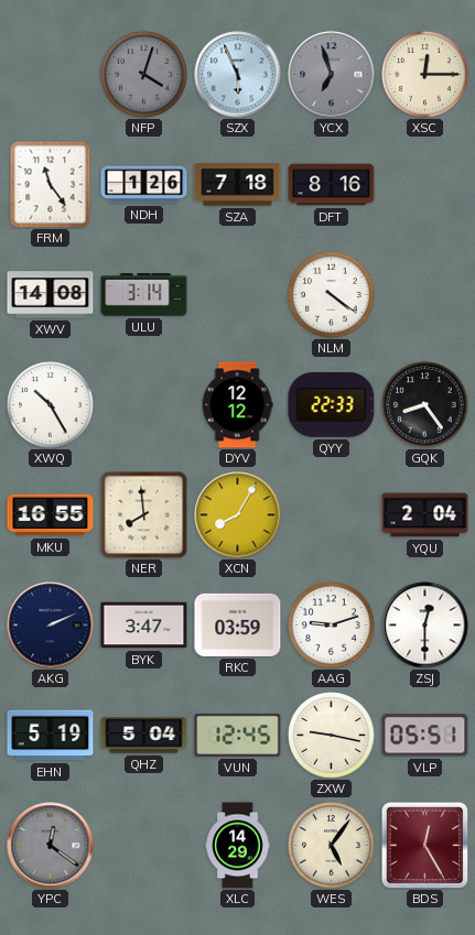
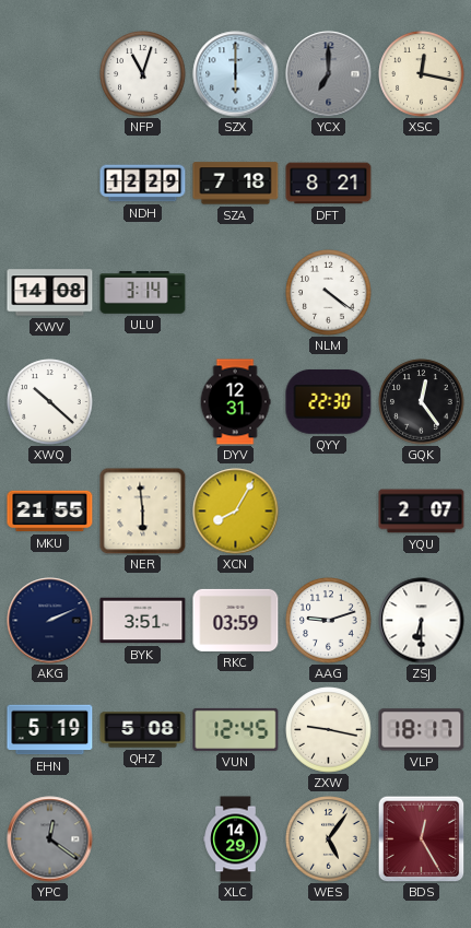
NFP: 4:03 -> 11:03
NFP dial: grey -> white
SZX: 5:56 -> 6:00
YCX: 6:57 -> 7:00
XSC: 12:15 -> 12:17
FRM: 11:24 -> none
NDH: 1:26 -> 12:29
DFT: 8:16 -> 8:21
XWQ: 10:25 -> 10:22
DYV: 12:12 -> 12:31
QYY: 22:33 -> 22:30
GQK: 8:24 -> 12:24
MKU: 16:55 -> 21:55
NER: 7:59 -> 5:59
YQU: 2:04 -> 2:07
BYK: 3:47 -> 3:51
ZSJ: 12:30 -> 6:30
QHZ: 5:04 -> 5:08
VLP: 05:51 -> 18:17
